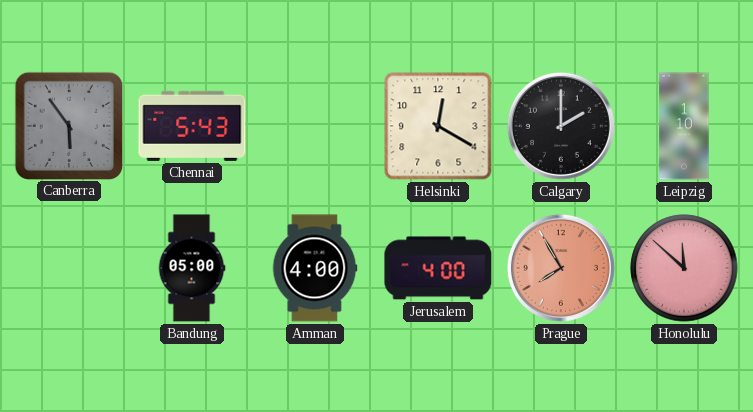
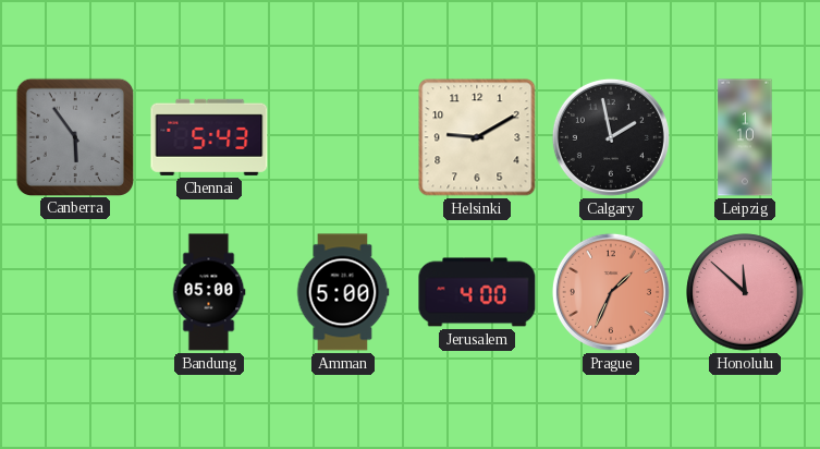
Helsinki: 12:20 -> 9:10
Calgary: 2:00 -> 1:58
Amman: 4:00 -> 5:00
Prague: 7:55 -> 1:34
